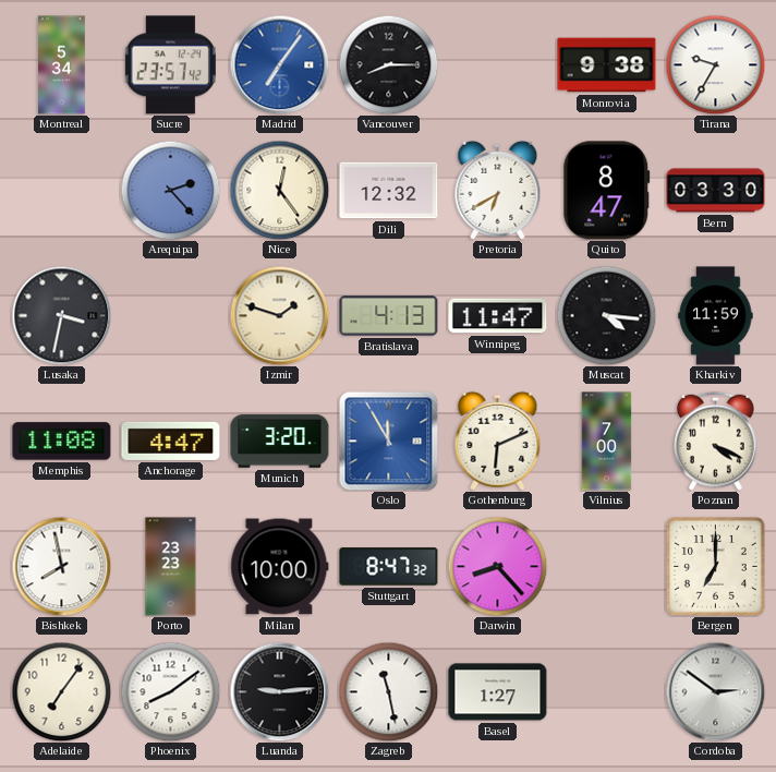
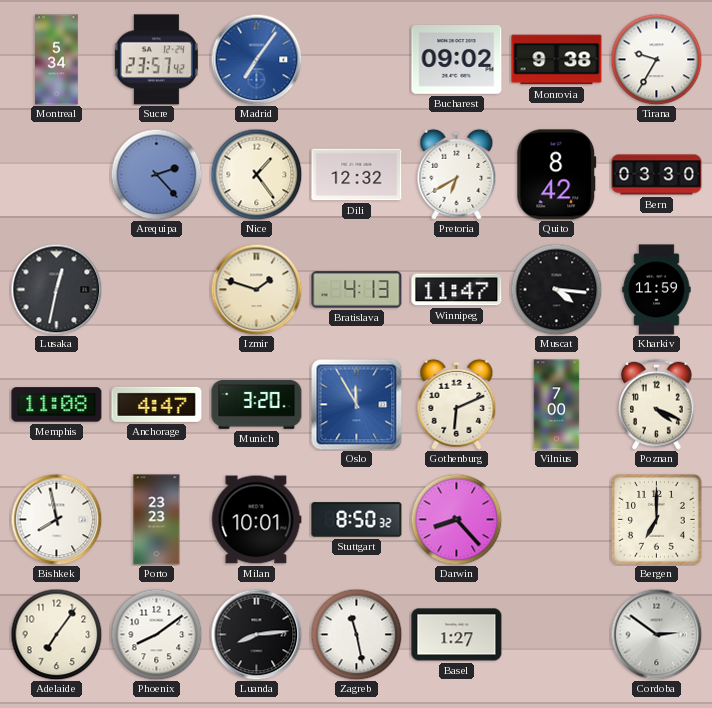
Vancouver: 8:15 -> none
Bucharest: none -> 09:02
Nice: 12:24 -> 1:24
Quito: 8:47 -> 8:42
Lusaka: 3:32 -> 12:32
Milan: 10:00 -> 10:01
Stuttgart: 8:47 -> 8:50
Luanda: 9:14 -> 8:14
